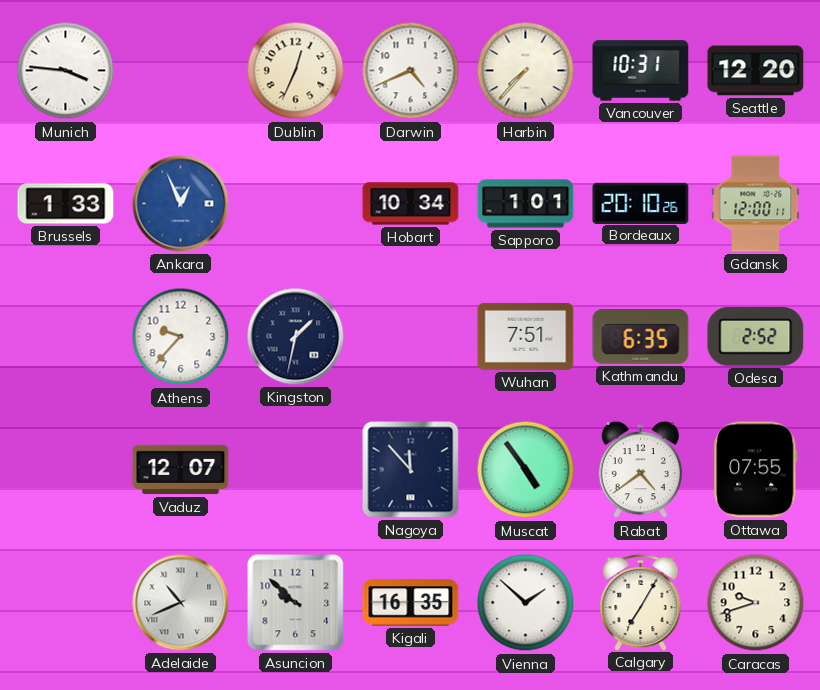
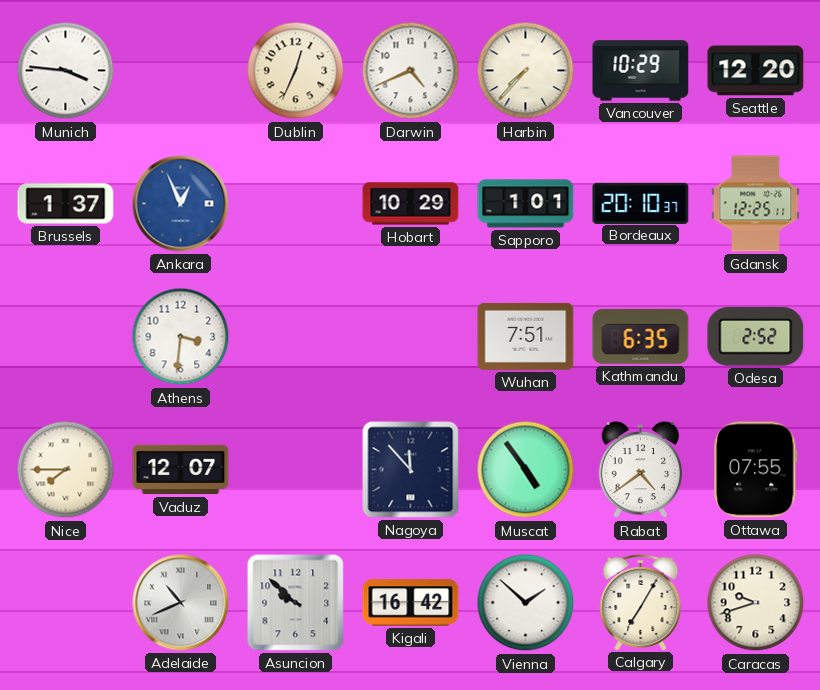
Vancouver: 10:31 -> 10:29
Brussels: 1:33 -> 1:37
Hobart: 10:34 -> 10:29
Bordeaux: 20:10:26 -> 20:10:37
Gdansk: 12:00 -> 12:25
Athens: 9:37 -> 3:31
Kingston: 1:32 -> none
Nice: none -> 7:45
Kigali: 16:35 -> 16:42
